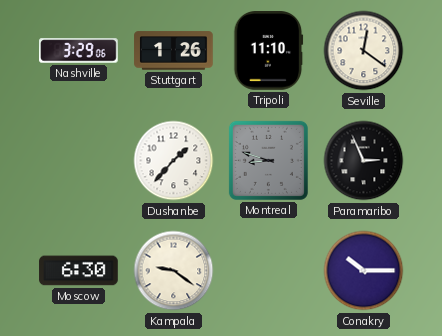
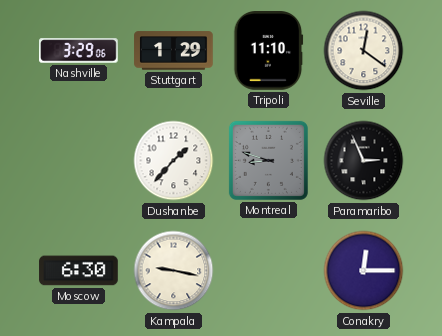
Stuttgart: 1:26 -> 1:29
Kampala: 9:21 -> 9:17
Conakry: 10:15 -> 12:15
